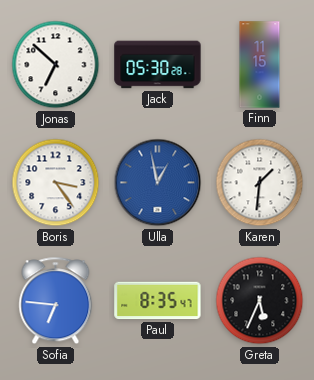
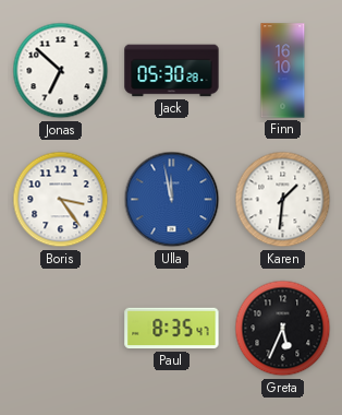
Finn: 11:15 -> 16:10
Ulla: 12:58 -> 11:58
Sofia: 6:46 -> none
